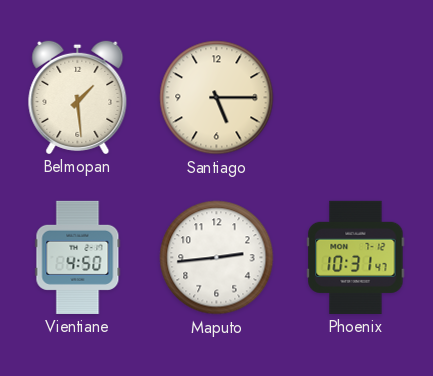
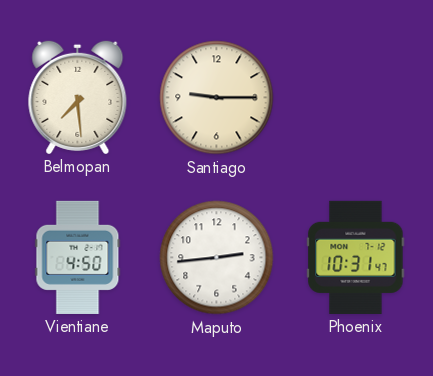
Belmopan: 1:29 -> 7:29
Santiago: 5:15 -> 9:15
